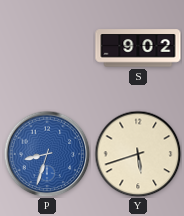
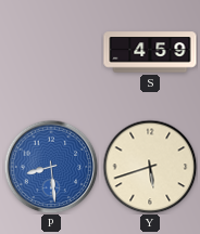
S: 9:02 -> 4:59
P: 8:33 -> 8:29
